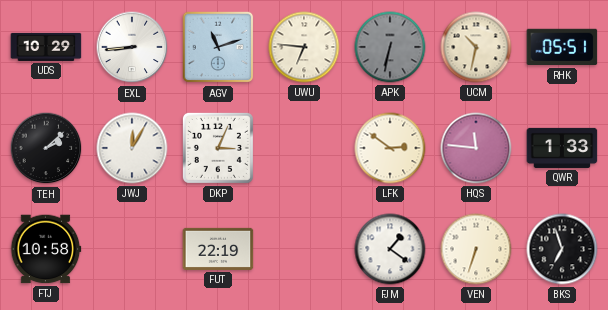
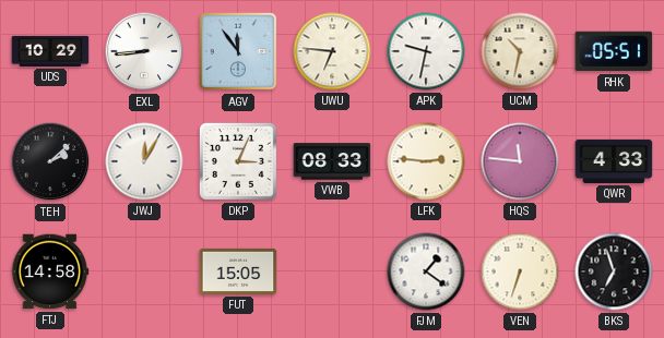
AGV: 11:12 -> 11:54
APK: 6:32 -> 9:32
APK dial: grey -> white
VWB: none -> 08:33
LFK: 2:51 -> 2:46
QWR: 1:33 -> 4:33
FTJ: 10:58 -> 14:58
FUT: 22:19 -> 15:05
